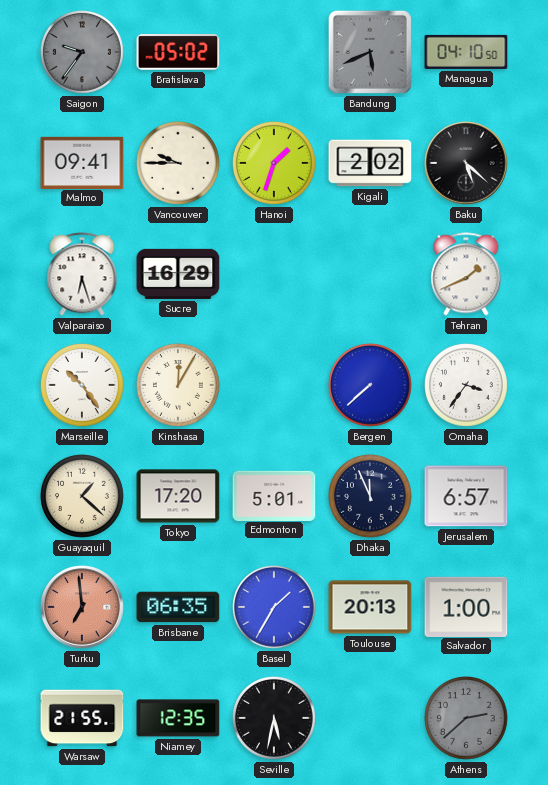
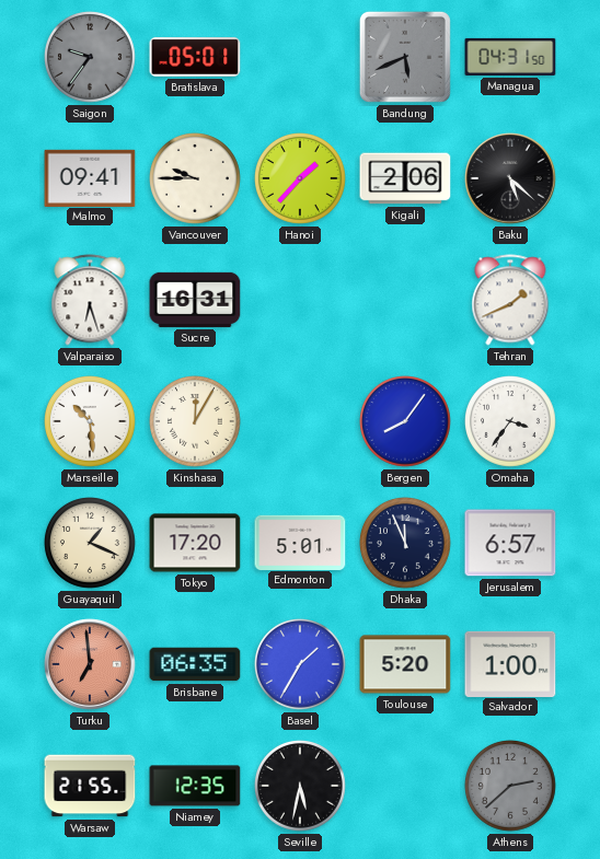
Bratislava: 05:02 -> 05:01
Managua: 04:10 -> 04:31
Hanoi: 1:33 -> 1:37
Kigali: 2:02 -> 2:06
Sucre: 16:29 -> 16:31
Marseille: 10:24 -> 10:29
Bergen: 7:38 -> 8:06
Guayaquil: 1:22 -> 1:19
Toulouse: 20:13 -> 5:20
